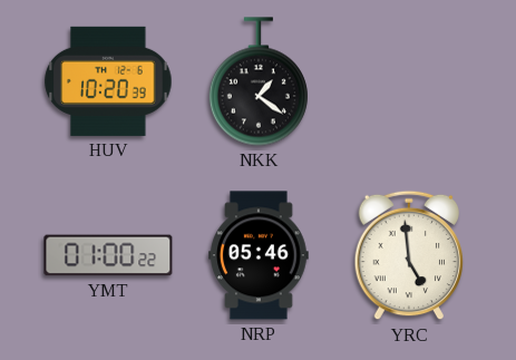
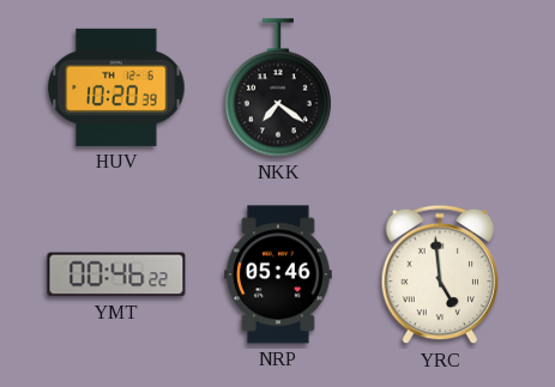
NKK: 1:21 -> 7:21
YMT: 01:00 -> 00:46
